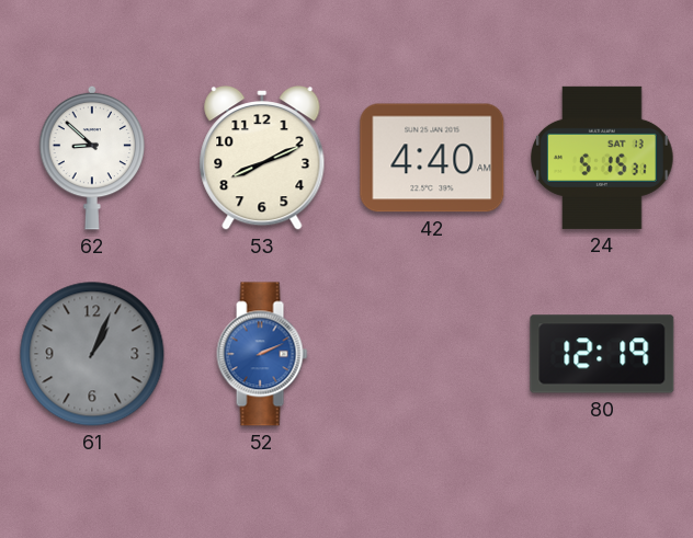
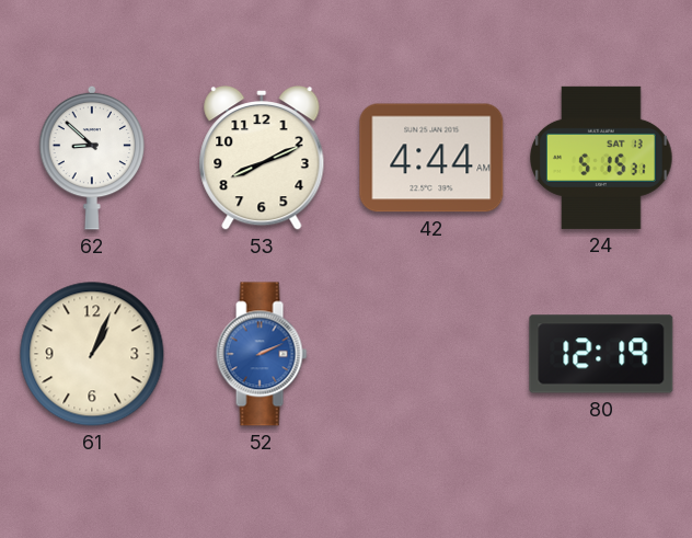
42: 4:40 -> 4:44
61 dial: grey -> cream
